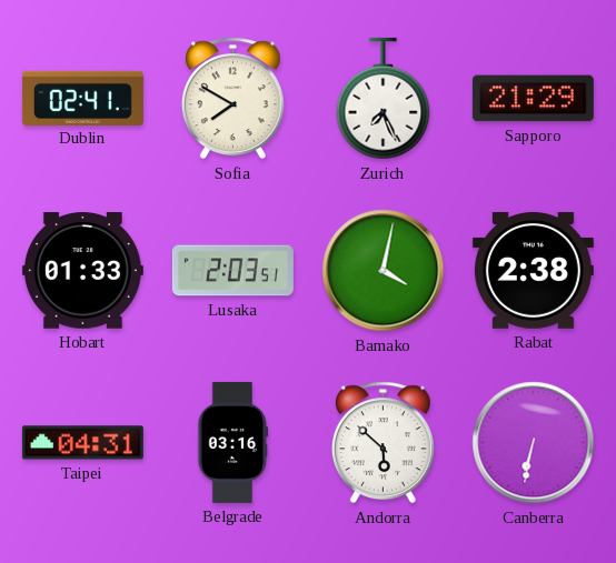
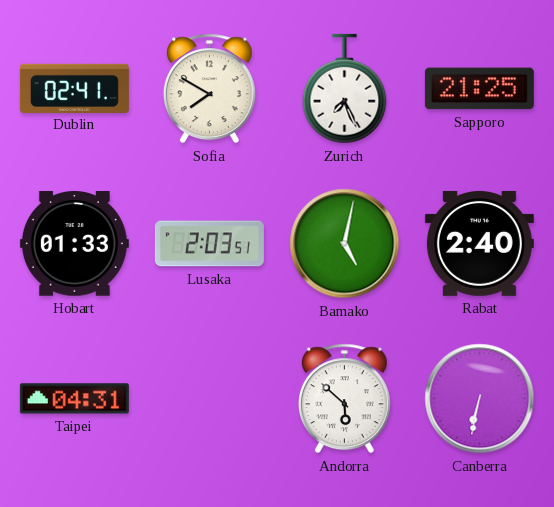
Sapporo: 21:29 -> 21:25
Bamako: 4:02 -> 5:02
Rabat: 2:38 -> 2:40
Belgrade: 03:16 -> none
